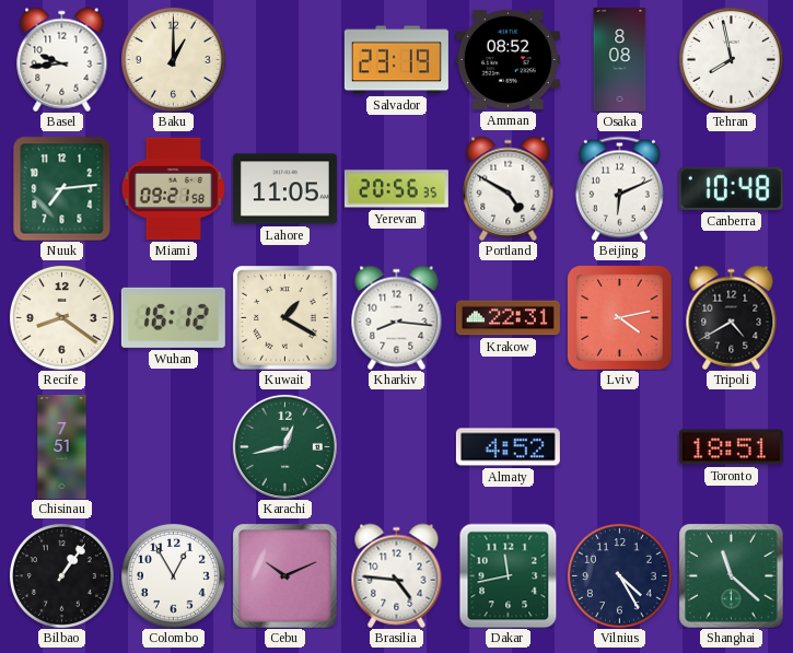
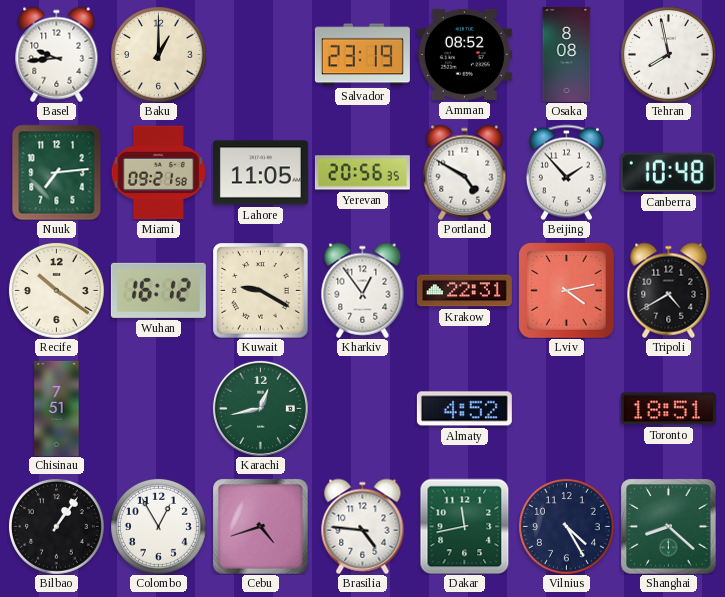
Beijing: 6:11 -> 1:53
Recife: 8:21 -> 10:21
Kuwait: 1:20 -> 9:20
Kharkiv: 8:16 -> 12:54
Cebu: 10:11 -> 4:42
Shanghai: 11:22 -> 8:22
